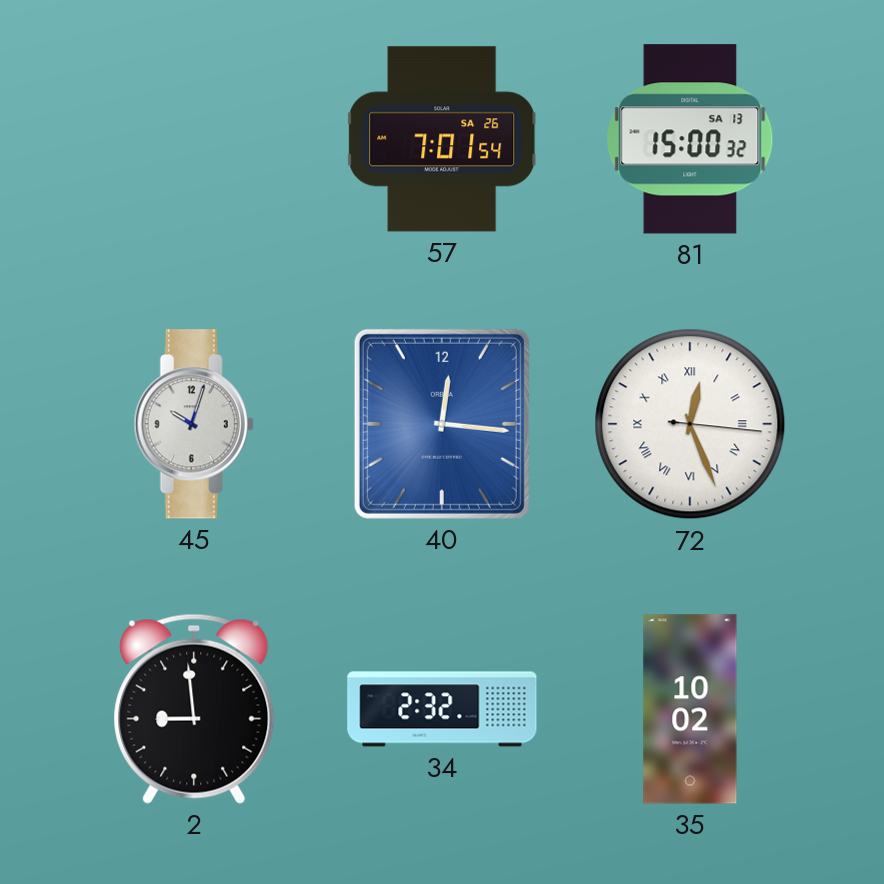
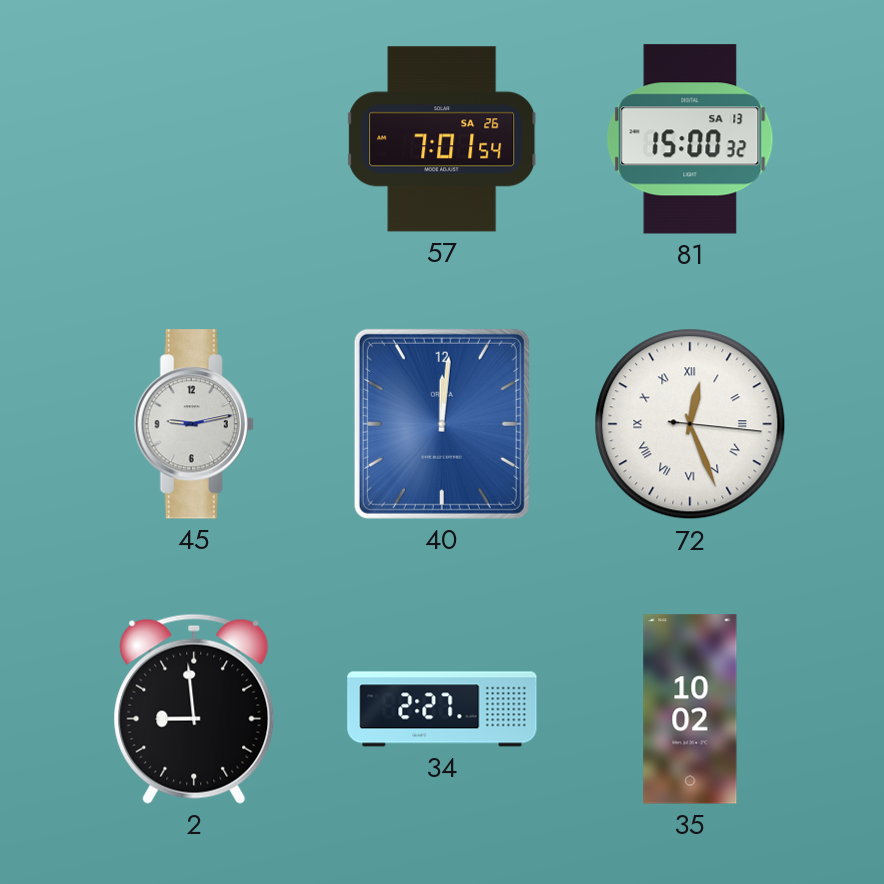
45: 10:03 -> 9:13
40: 12:16 -> 12:01
34: 2:32 -> 2:27
